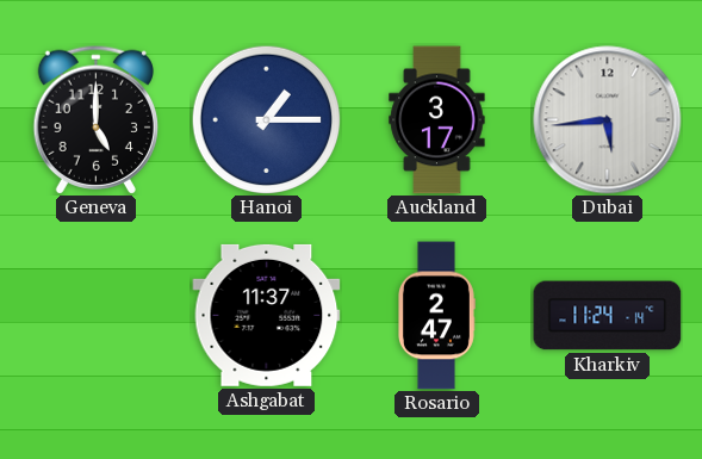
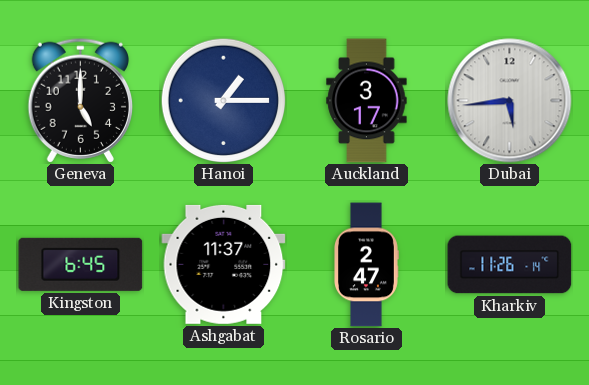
Kingston: none -> 6:45
Kharkiv: 11:24 -> 11:26
